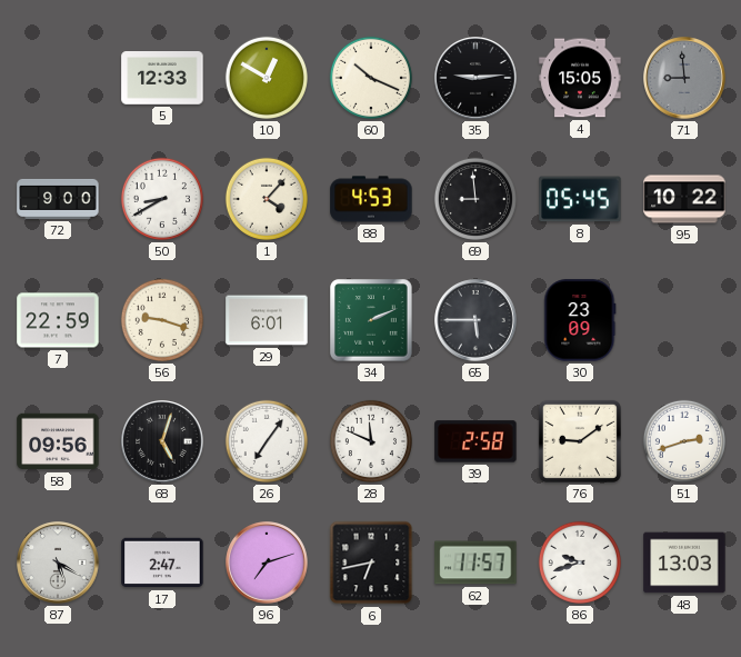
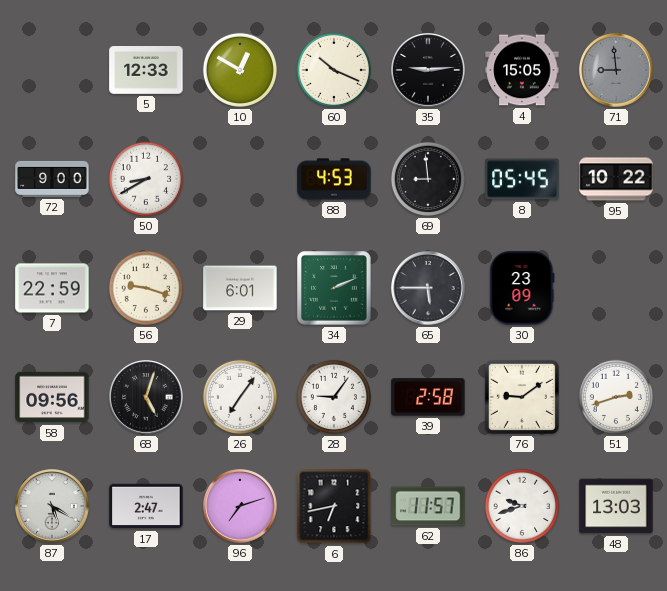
1: 4:07 -> none
28: 11:49 -> 9:06
